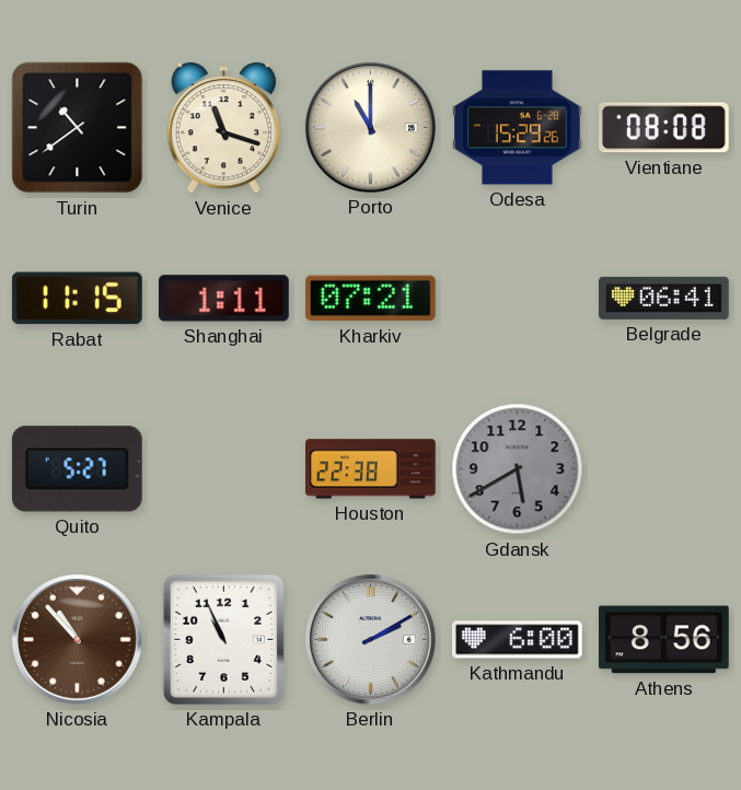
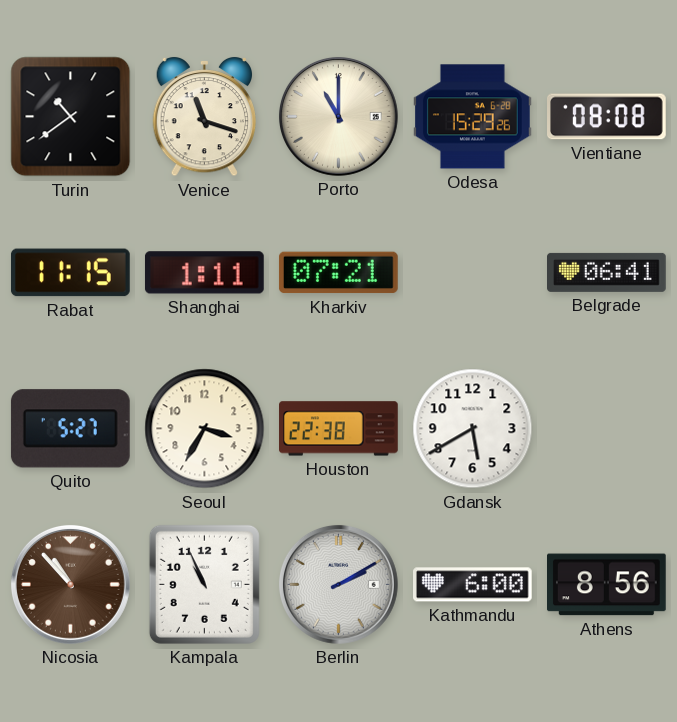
Seoul: none -> 3:35
Gdansk dial: grey -> white
